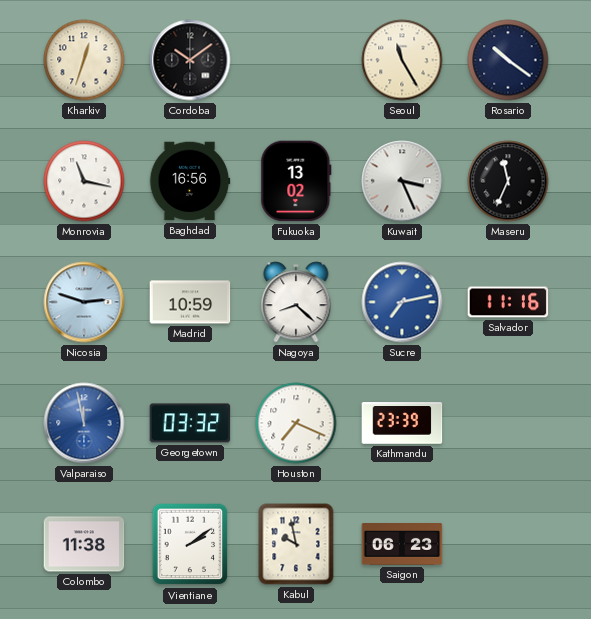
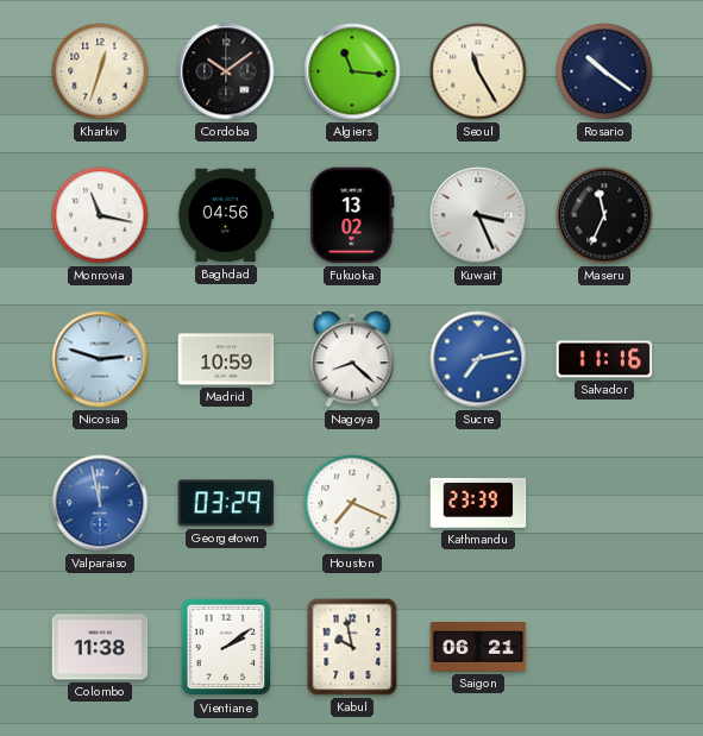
Algiers: none -> 11:16
Baghdad: 16:56 -> 04:56
Georgetown: 03:32 -> 03:29
Saigon: 06:23 -> 06:21
